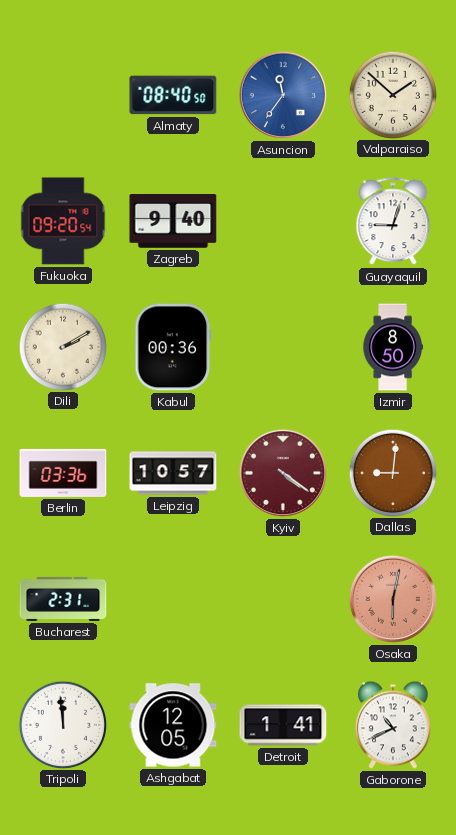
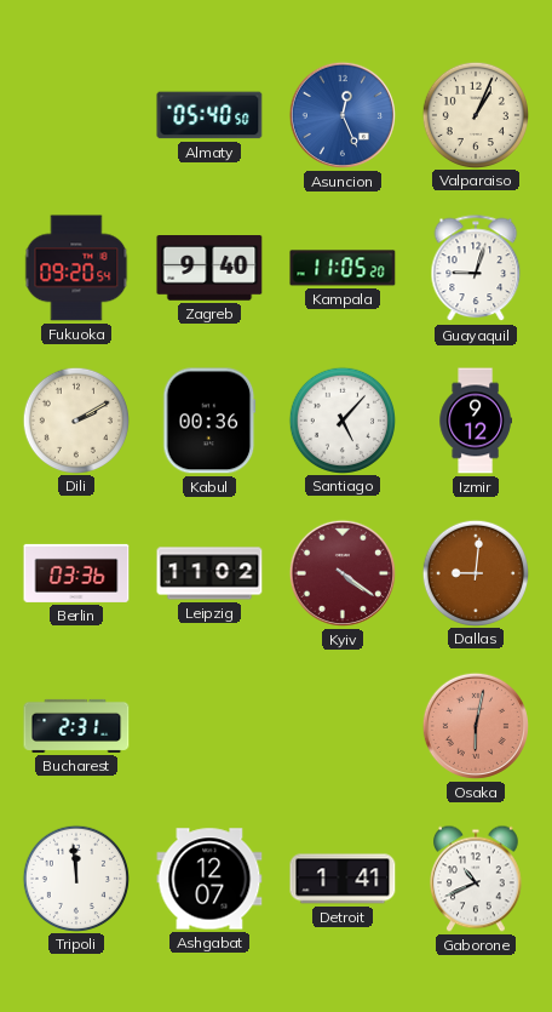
Almaty: 08:40 -> 05:40
Asuncion: 11:36 -> 12:26
Valparaiso: 1:52 -> 1:04
Kampala: none -> 11:05
Santiago: none -> 5:07
Izmir: 8:50 -> 9:12
Leipzig: 10:57 -> 11:02
Ashgabat: 12:05 -> 12:07
